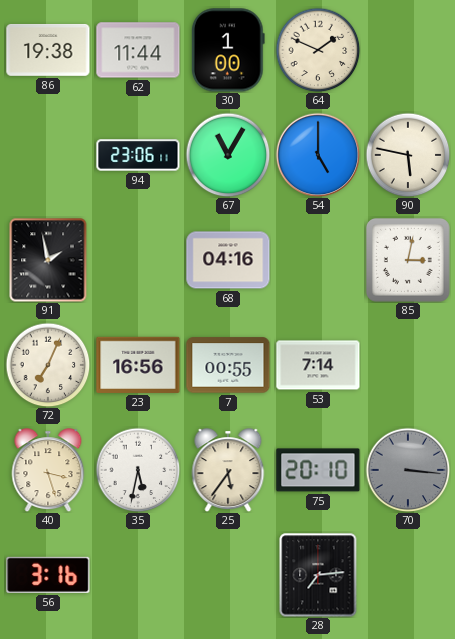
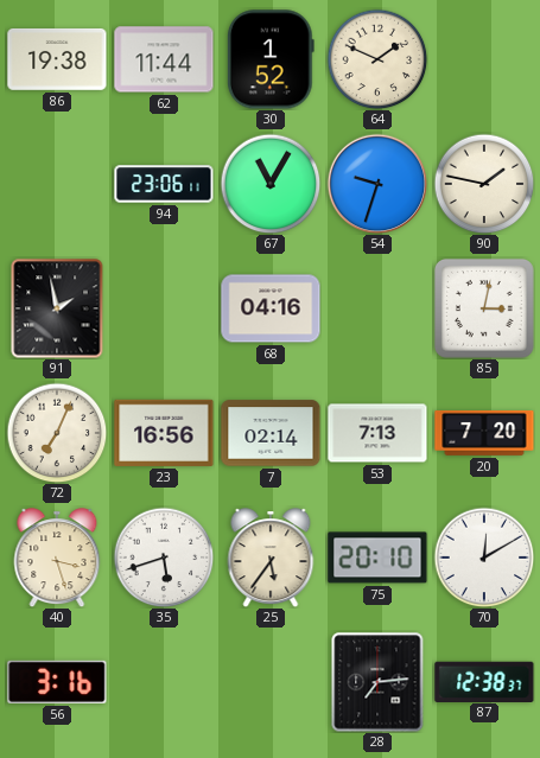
30: 1:00 -> 1:52
54: 5:00 -> 9:33
90: 5:47 -> 1:47
7: 00:55 -> 02:14
53: 7:14 -> 7:13
20: none -> 7:20
35: 5:32 -> 5:42
70: 3:16 -> 12:10
70 dial: grey -> white
87: none -> 12:38
